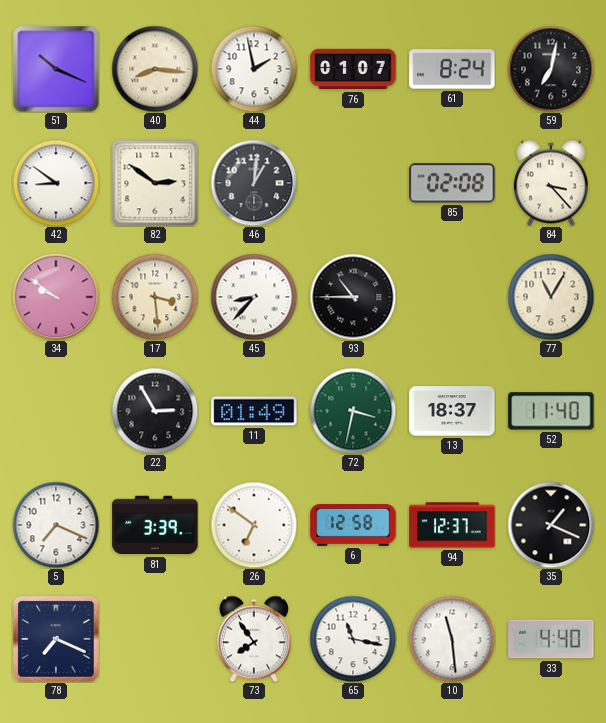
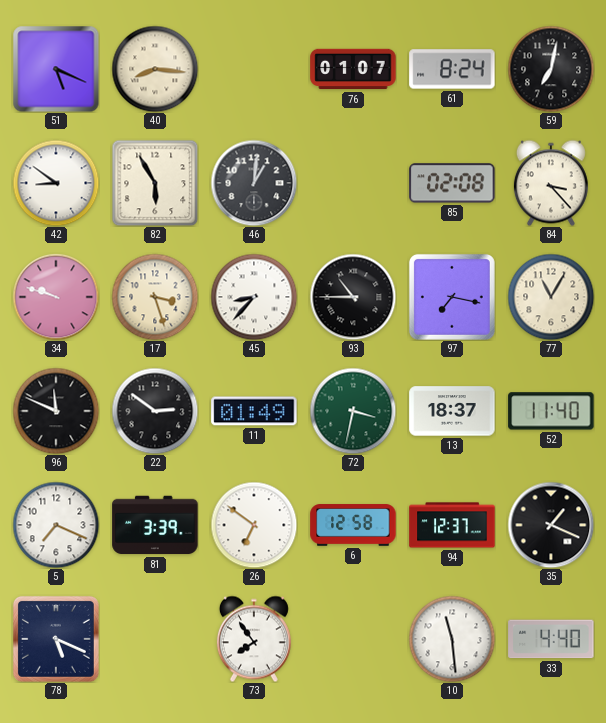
51: 10:19 -> 5:19
44: 1:58 -> none
82: 2:51 -> 5:55
34: 9:51 -> 9:48
17: 3:29 -> 3:27
97: none -> 7:17
96: none -> 11:49
22: 2:55 -> 2:51
78: 7:19 -> 5:19
65: 11:17 -> none
